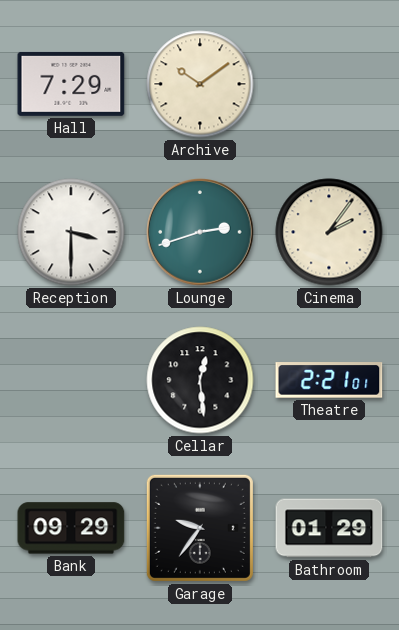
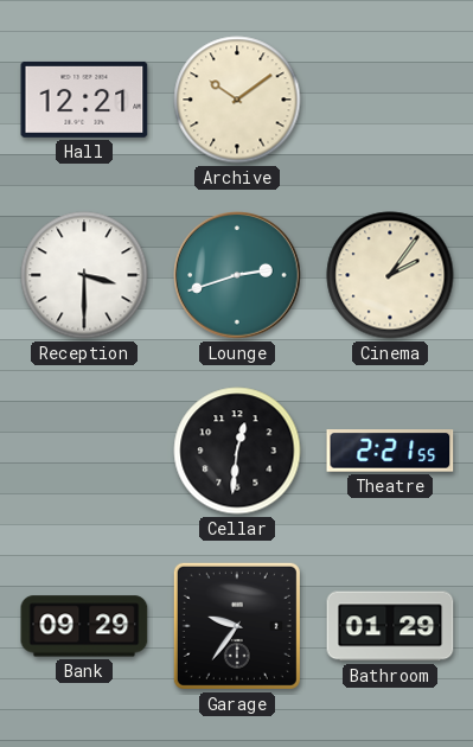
Hall: 7:29 -> 12:21
Cellar: 12:29 -> 12:31
Theatre: 2:21:01 -> 2:21:55
